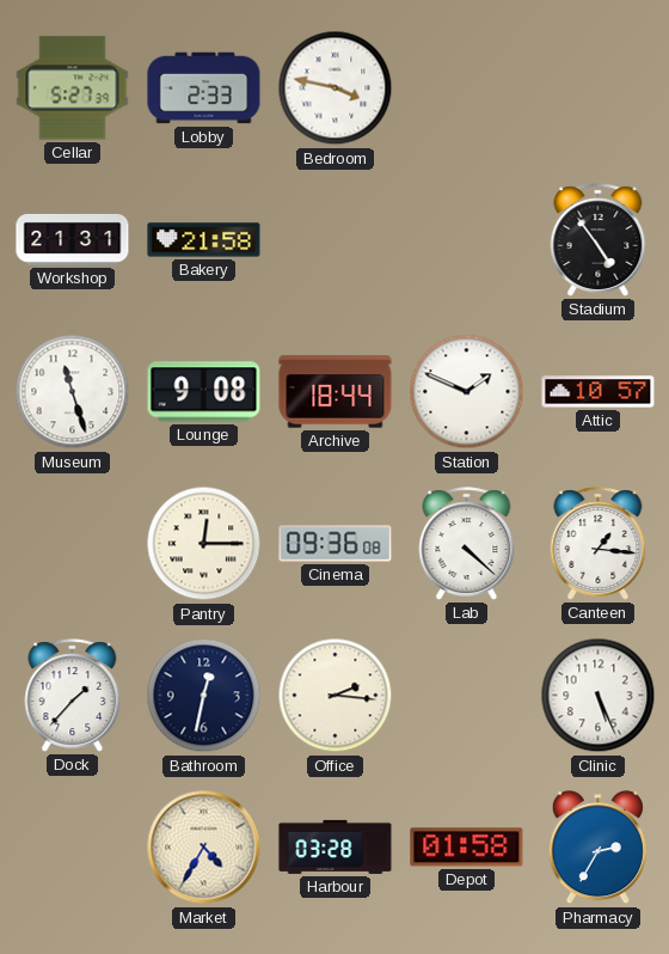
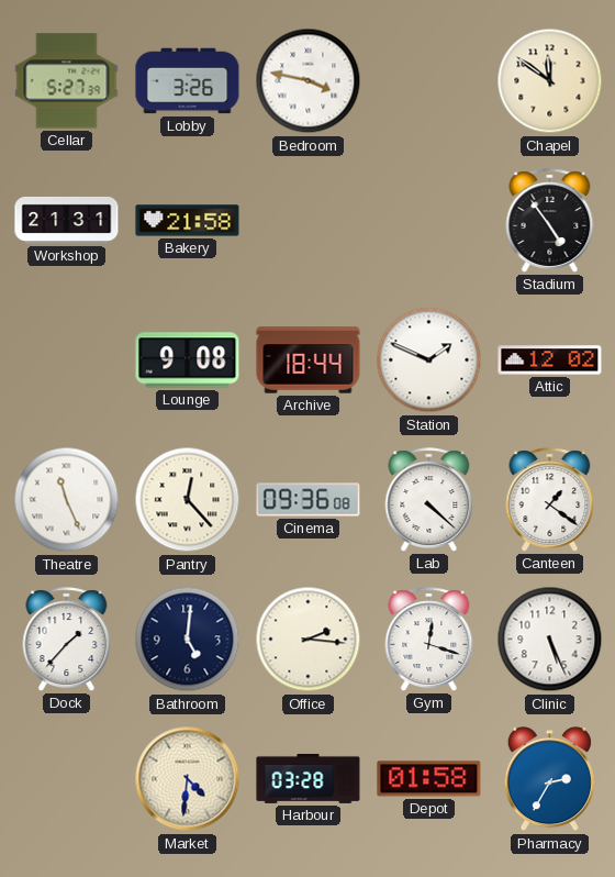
Lobby: 2:33 -> 3:26
Chapel: none -> 11:51
Museum: 11:27 -> none
Attic: 10:57 -> 12:02
Theatre: none -> 11:26
Pantry: 12:15 -> 12:23
Canteen: 1:16 -> 1:21
Bathroom: 12:32 -> 5:01
Gym: none -> 12:18
Market: 4:35 -> 4:31
